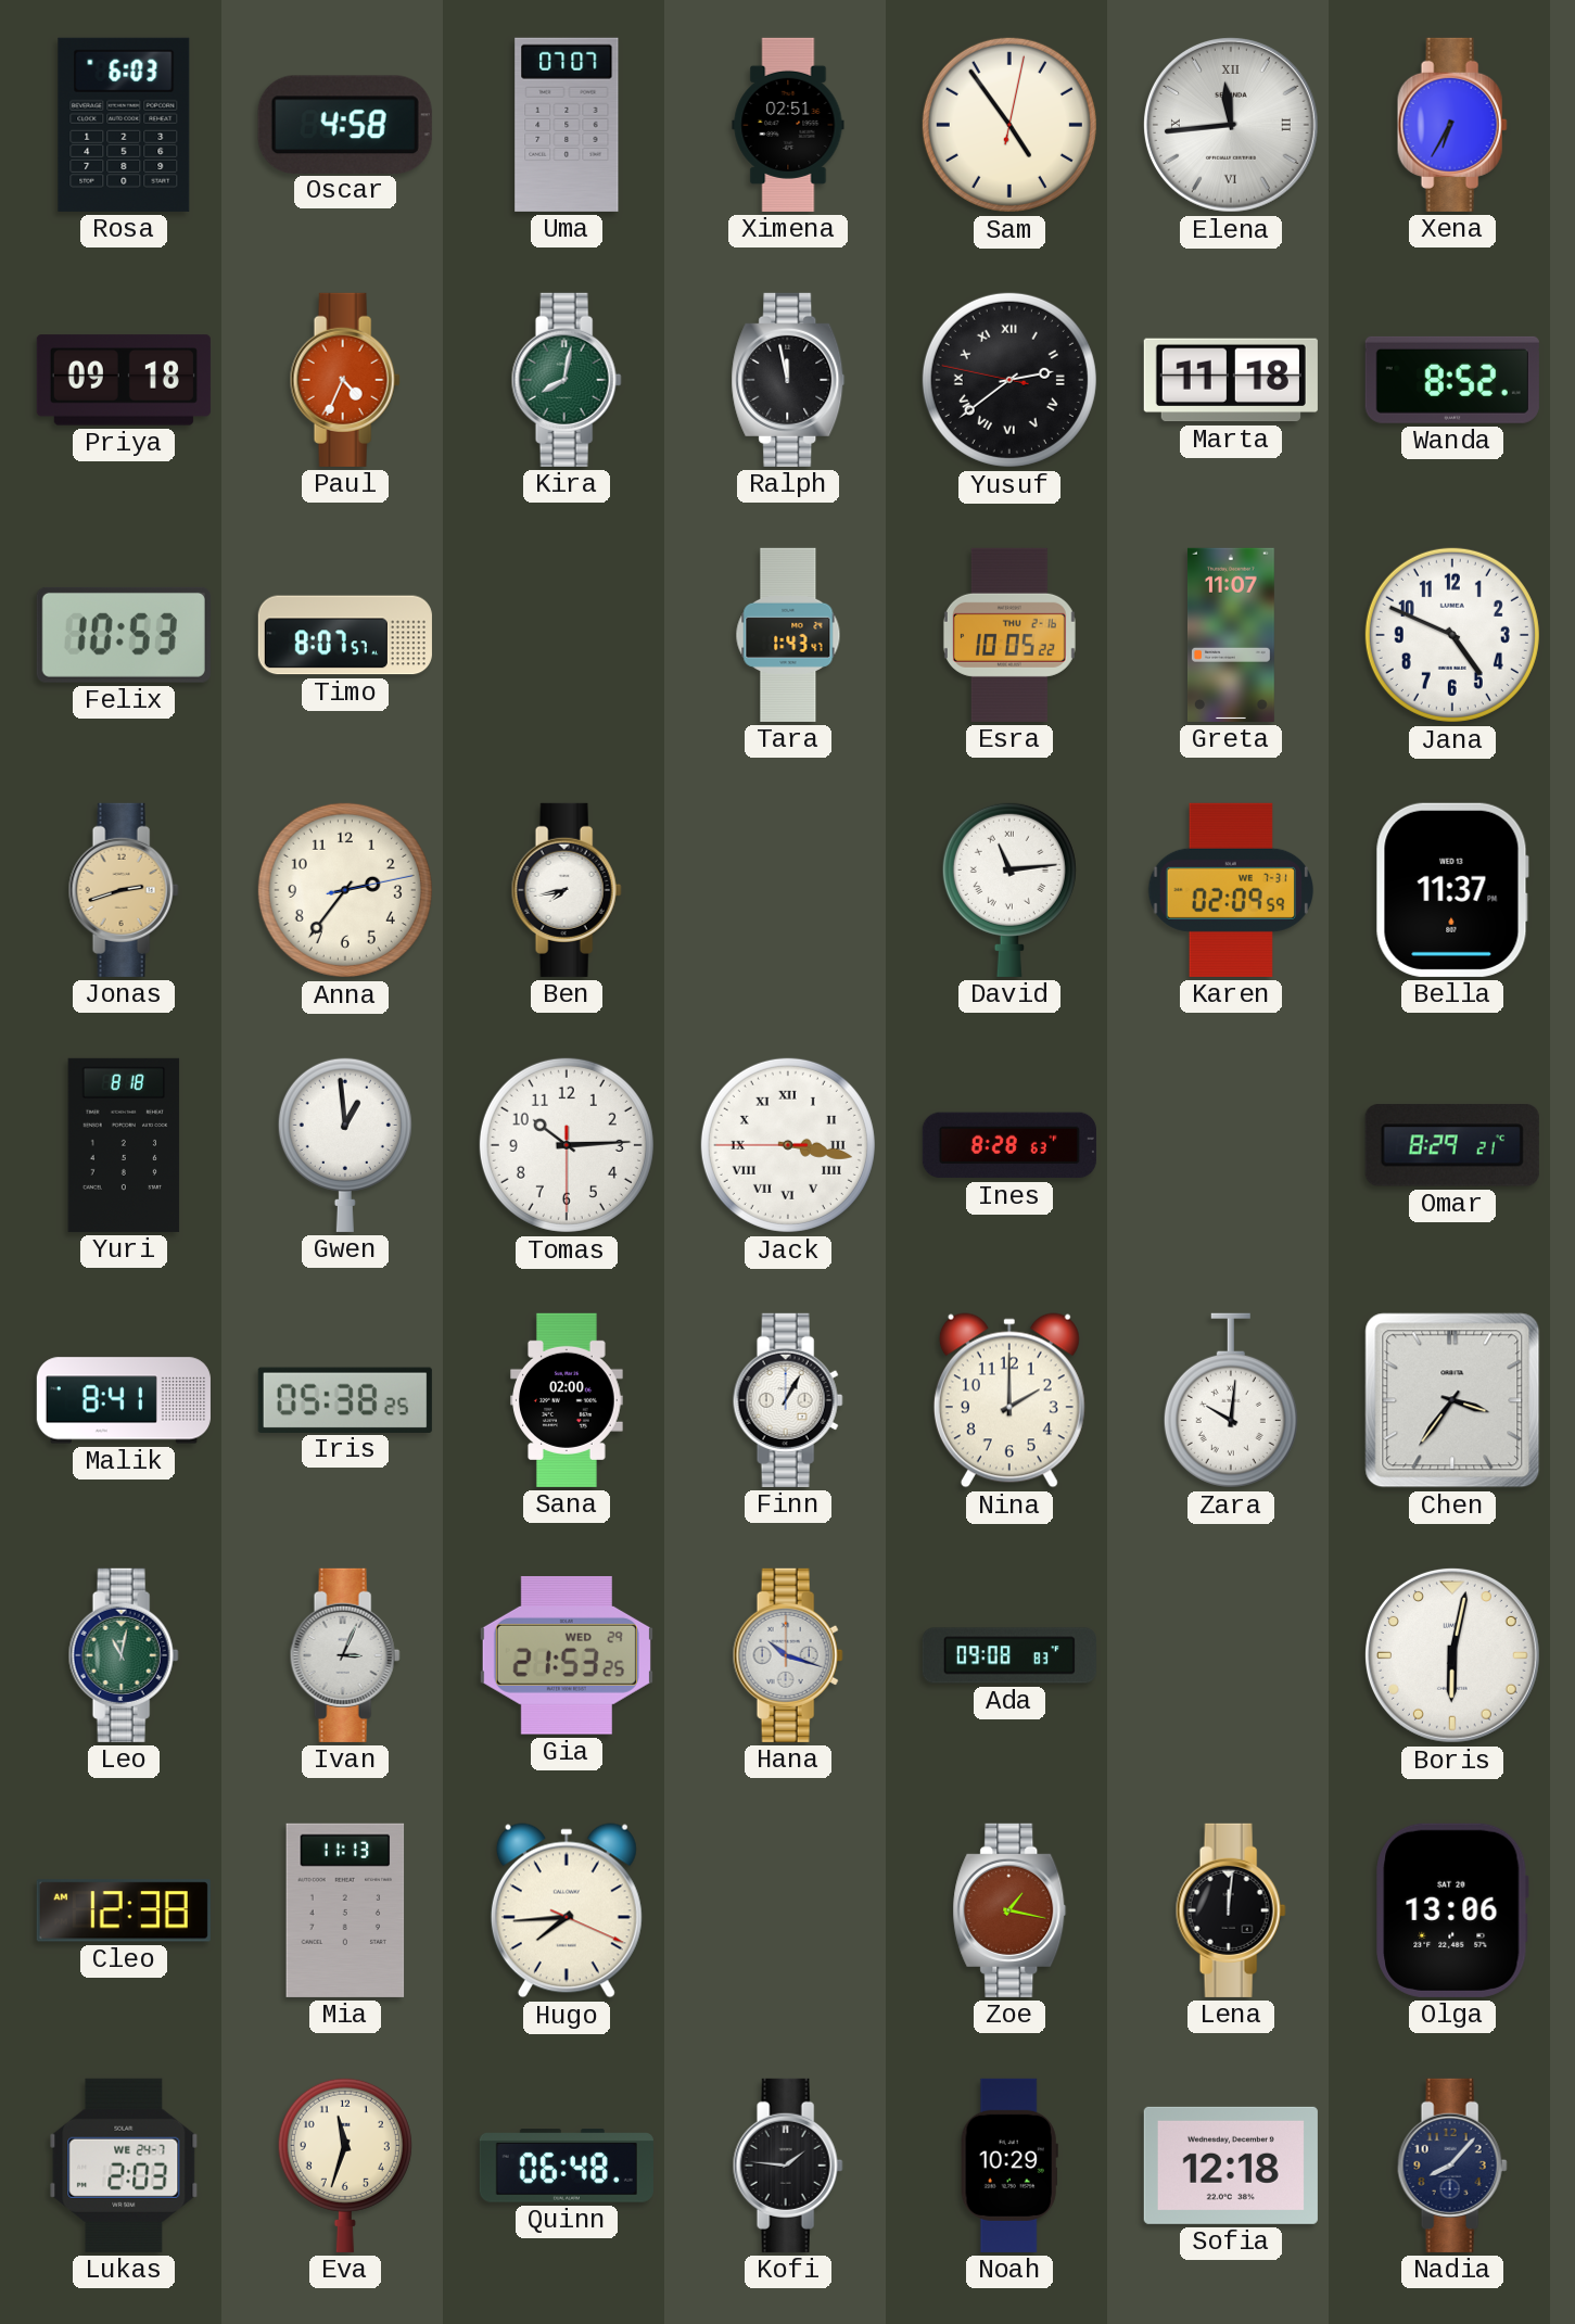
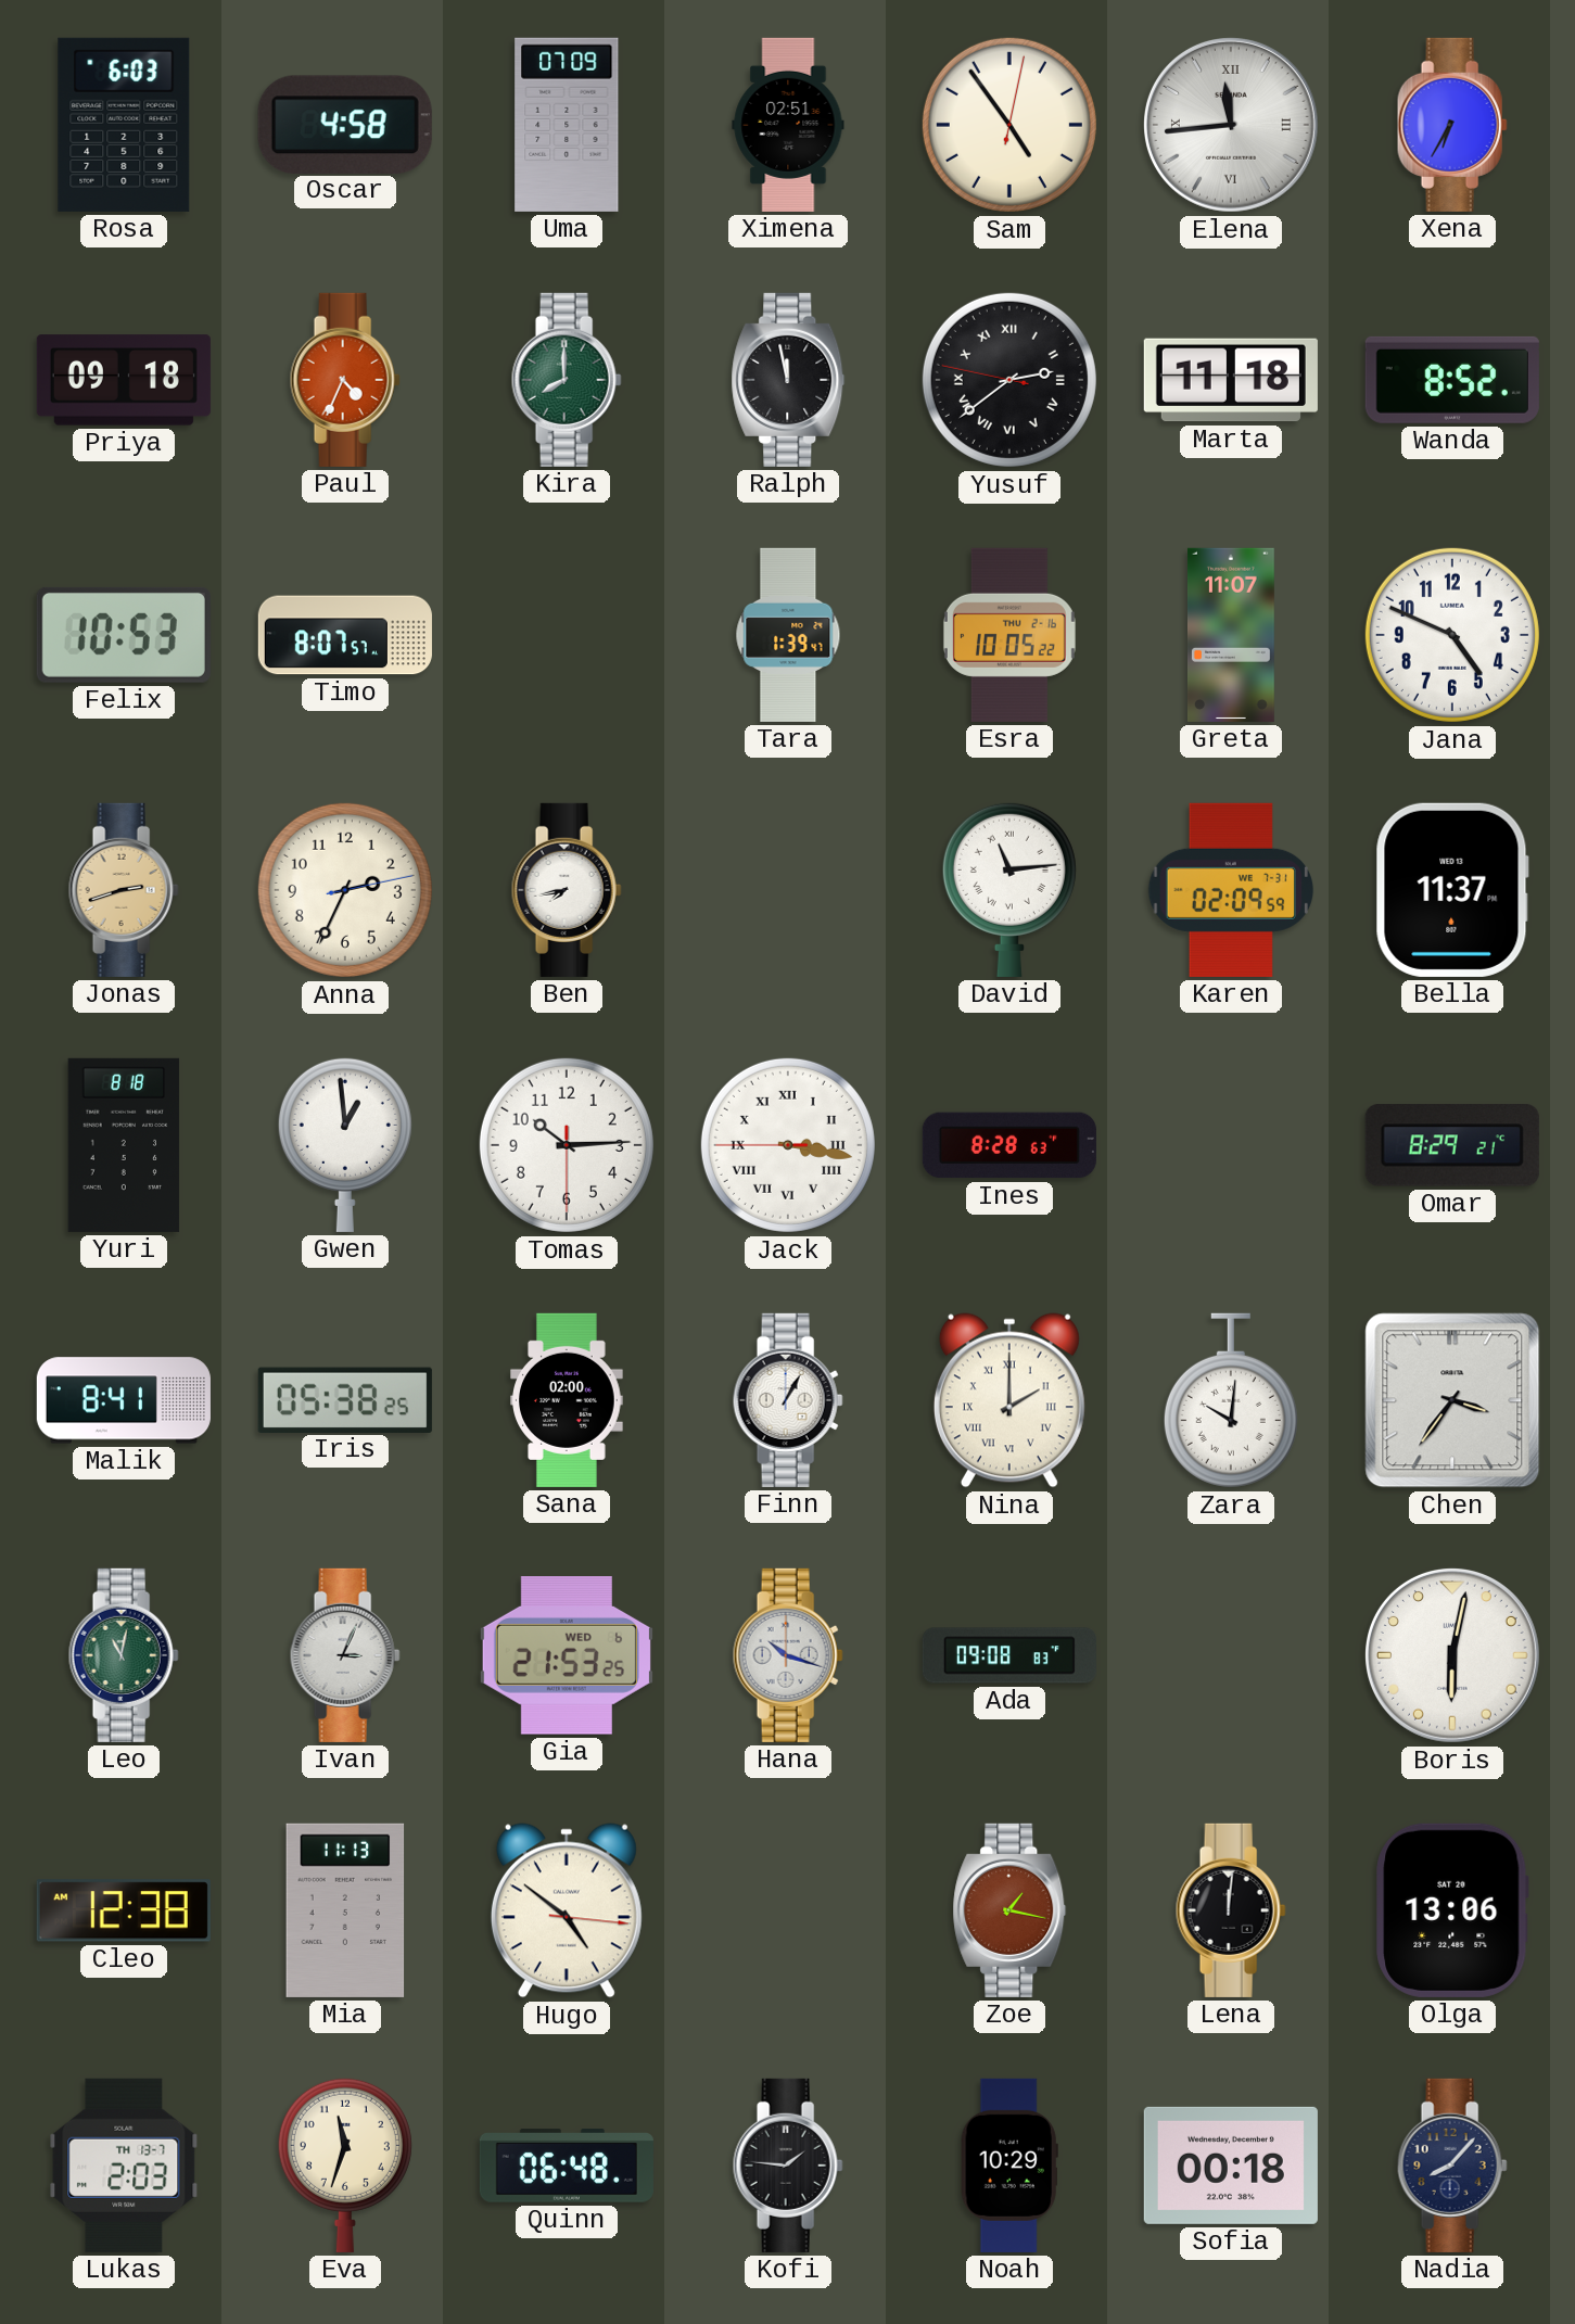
Uma: 07:07 -> 07:09
Kira: 8:02 -> 8:00
Tara: 1:43 -> 1:39
Anna: 2:36 -> 2:34
Nina numerals: Arabic -> Roman
Gia date: WED 29 -> WED 6
Hugo: 7:44 -> 4:51
Lukas date: WE 24-7 -> TH 13-7
Sofia: 12:18 -> 00:18
